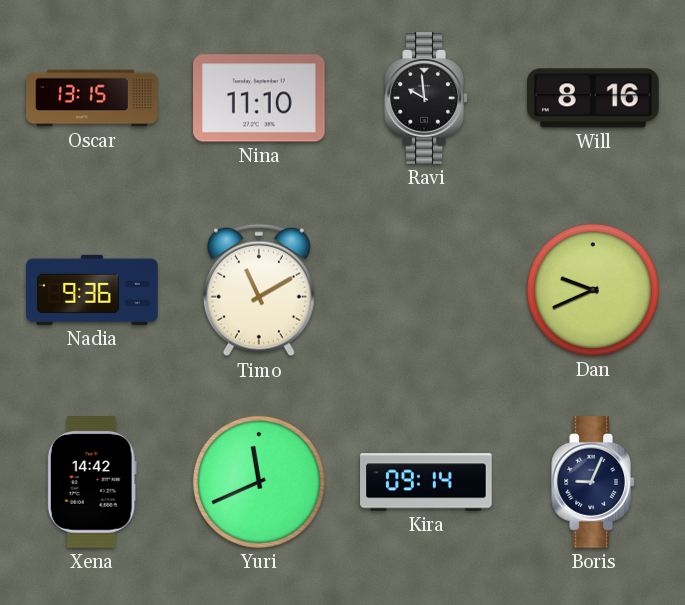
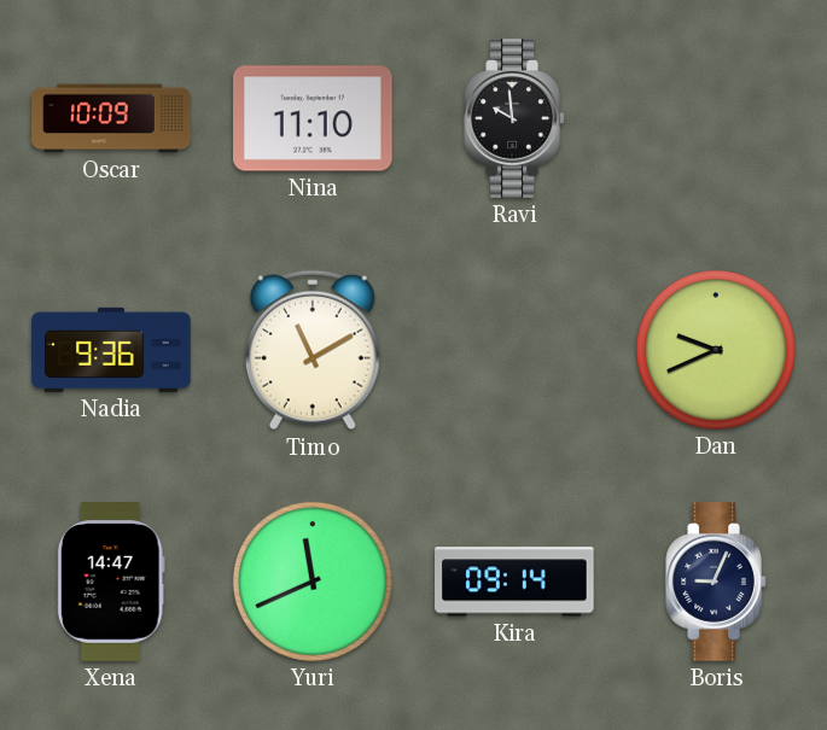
Oscar: 13:15 -> 10:09
Will: 8:16 -> none
Xena: 14:42 -> 14:47
